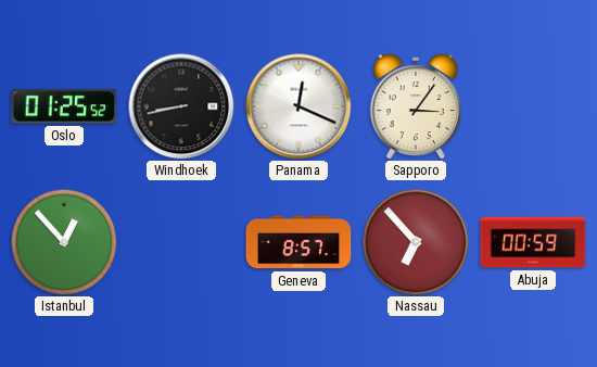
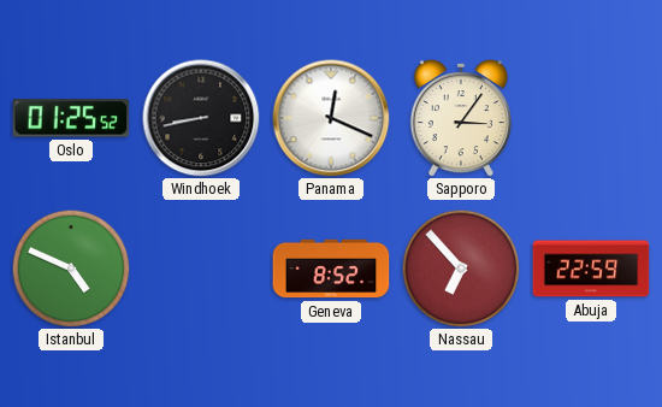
Istanbul: 12:53 -> 4:49
Geneva: 8:57 -> 8:52
Abuja: 00:59 -> 22:59
